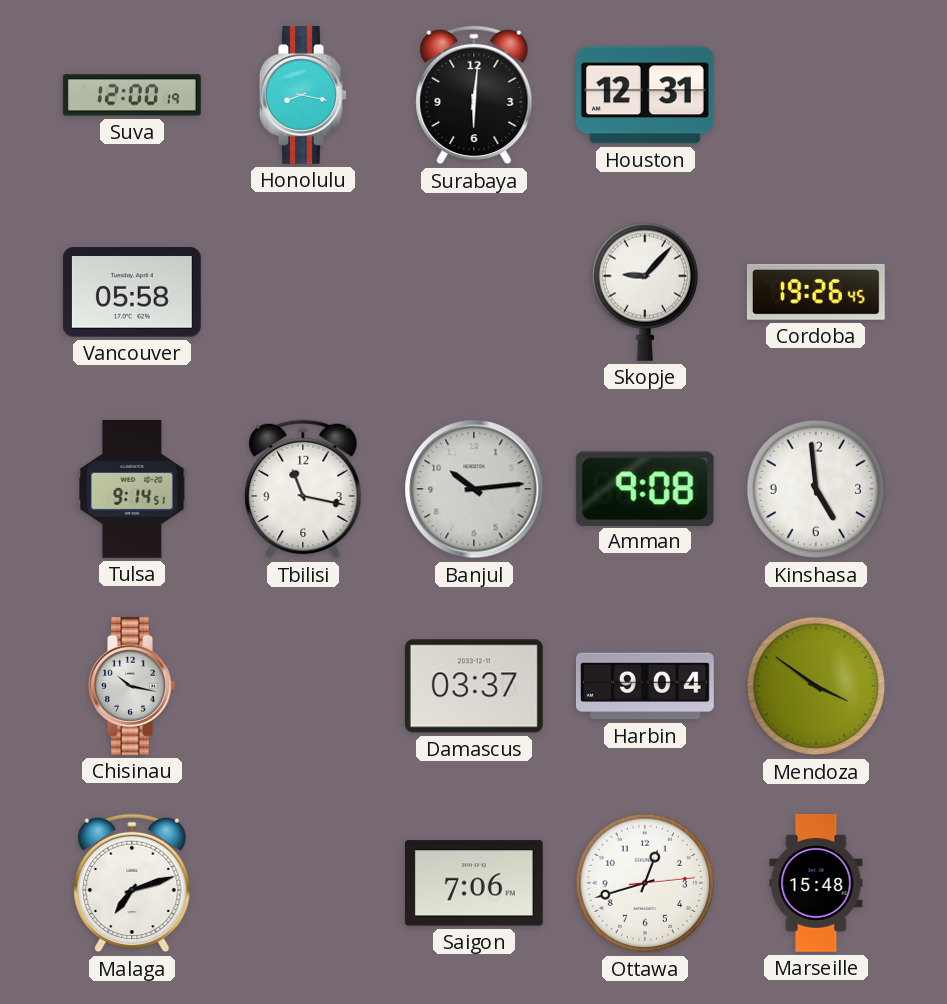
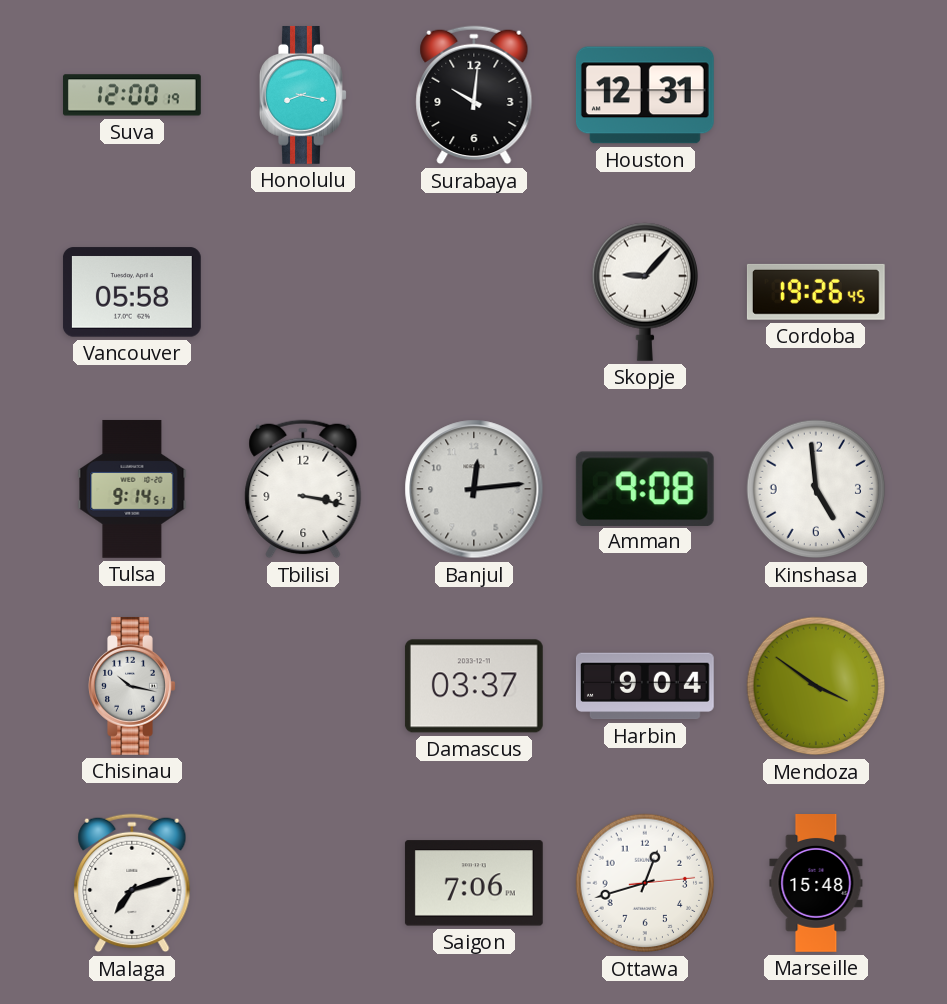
Surabaya: 6:01 -> 10:01
Tbilisi: 11:17 -> 3:17
Banjul: 10:14 -> 12:14
